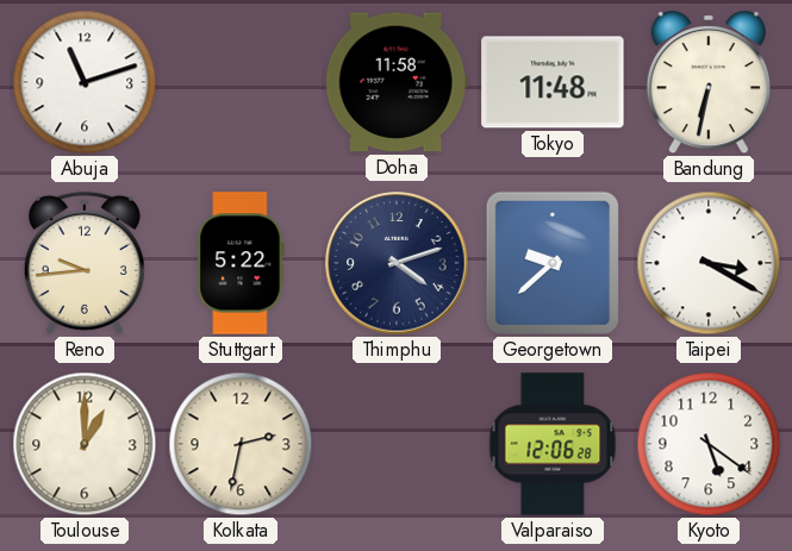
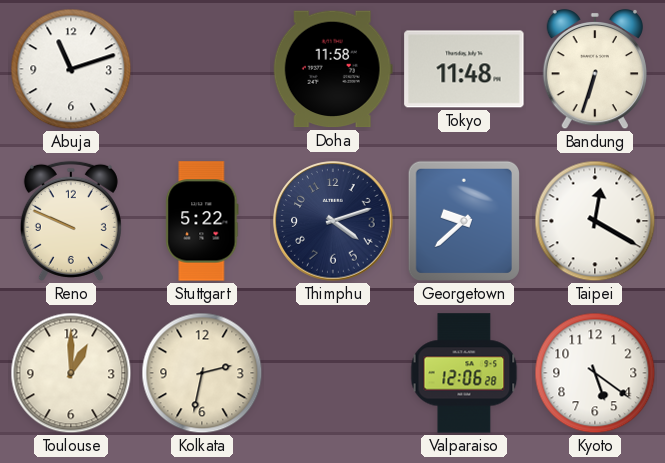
Bandung: 6:32 -> 6:33
Reno: 9:44 -> 9:49
Taipei: 3:20 -> 12:20
